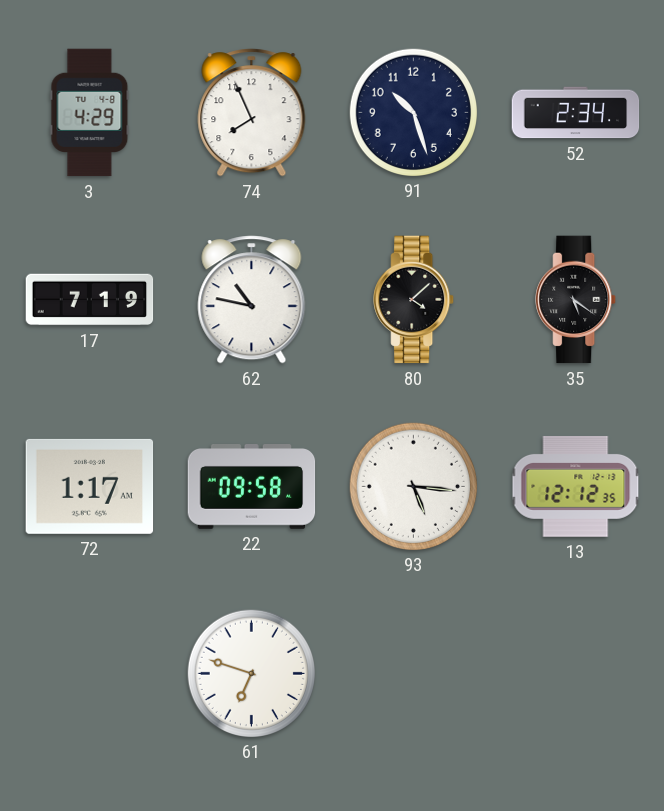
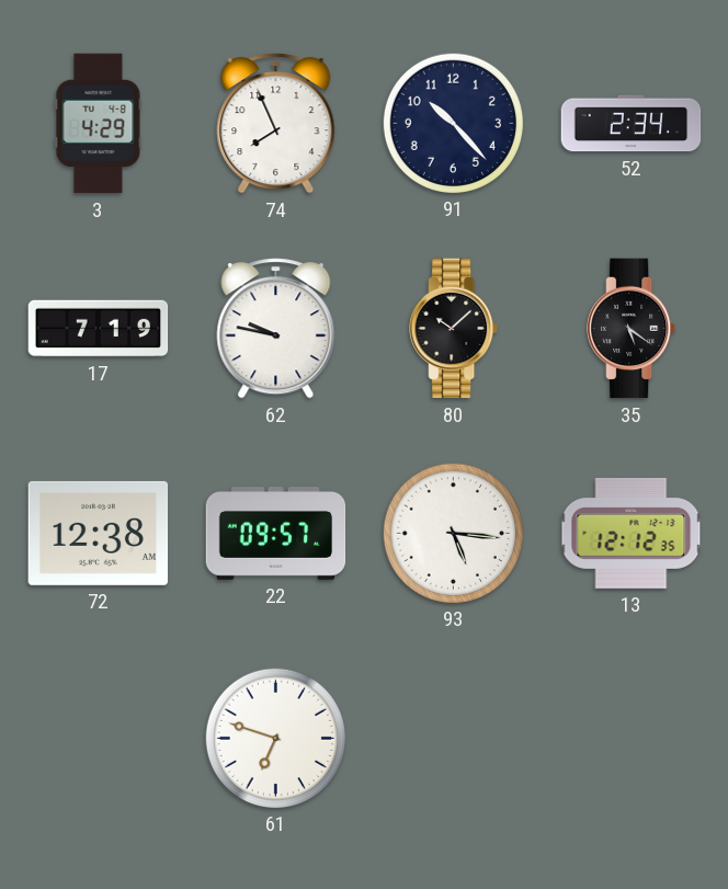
91: 10:27 -> 10:23
62: 10:47 -> 9:47
80: 4:08 -> 10:08
72: 1:17 -> 12:38
22: 09:58 -> 09:57
